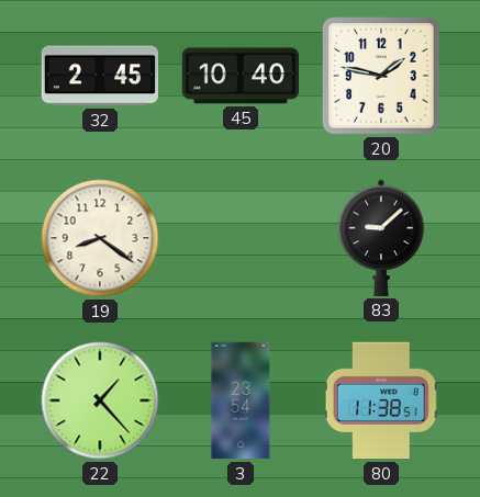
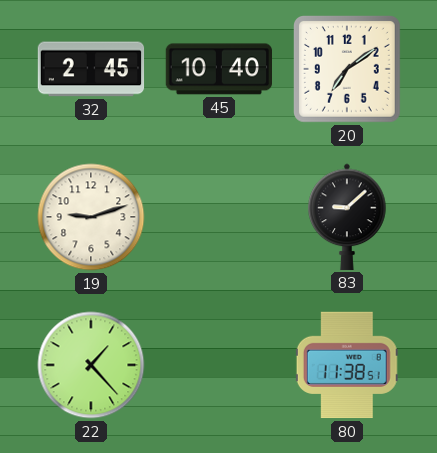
20: 1:47 -> 7:09
19: 8:21 -> 9:12
3: 23:54 -> none
